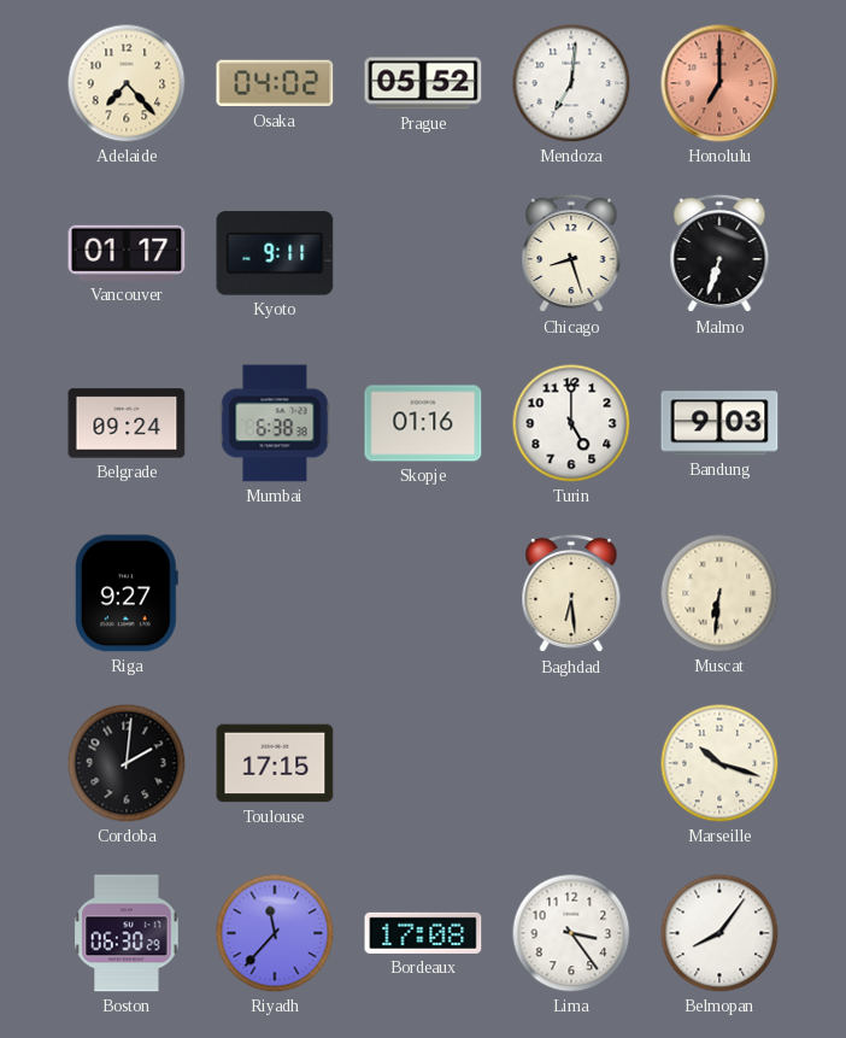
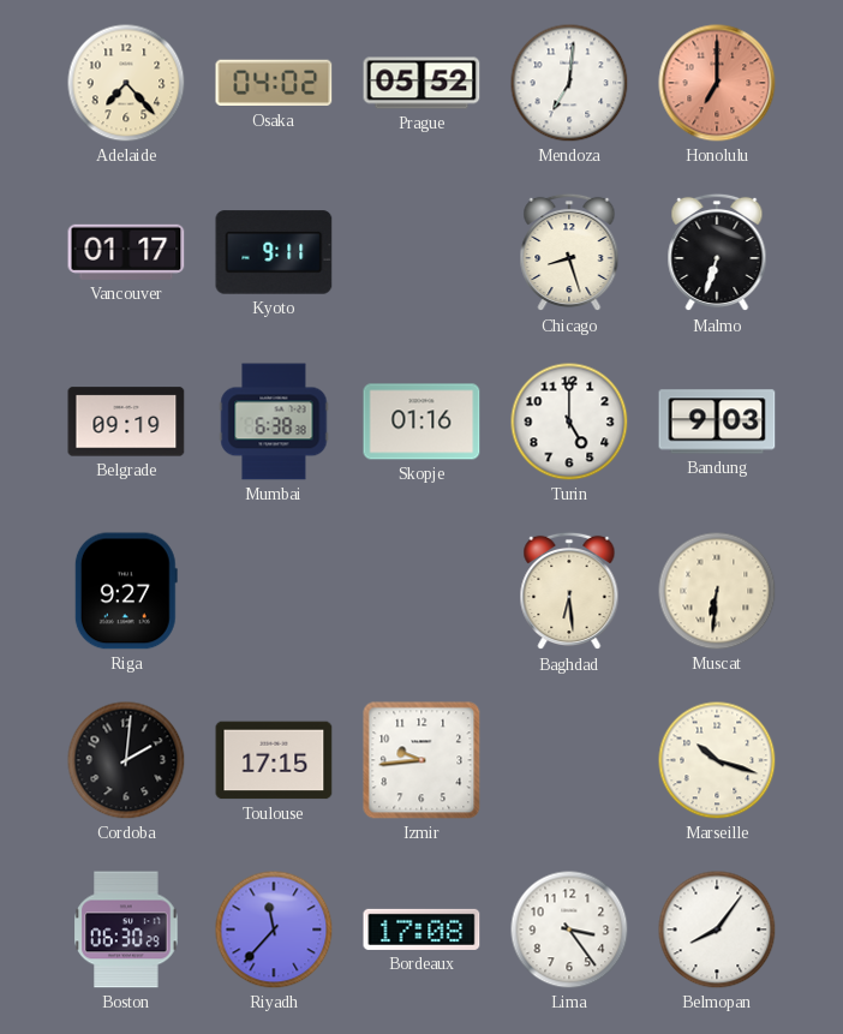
Belgrade: 09:24 -> 09:19
Izmir: none -> 9:44
